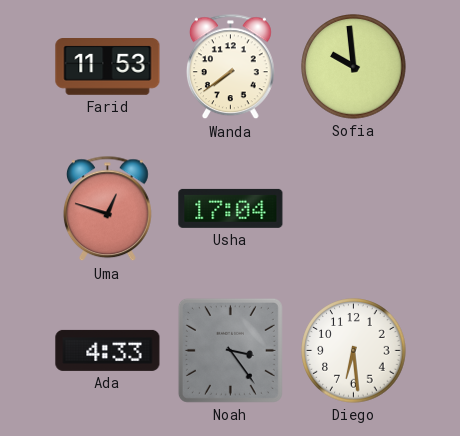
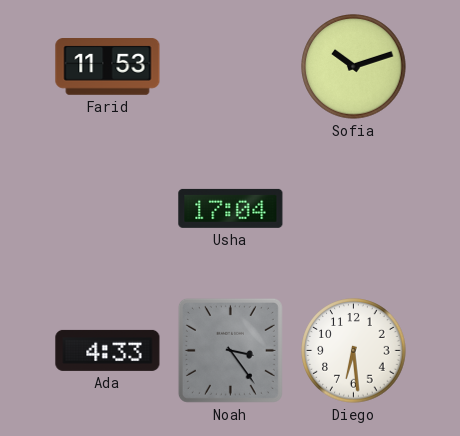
Wanda: 7:39 -> none
Sofia: 9:59 -> 10:12
Uma: 12:48 -> none
